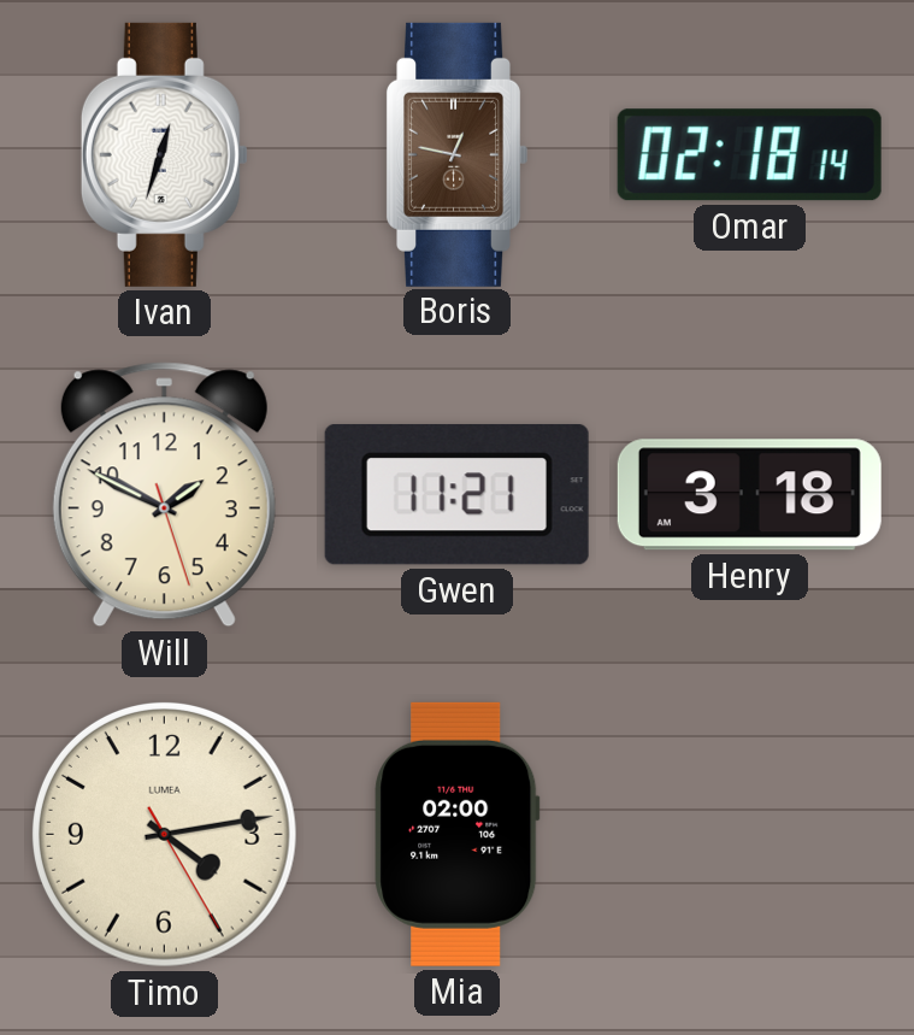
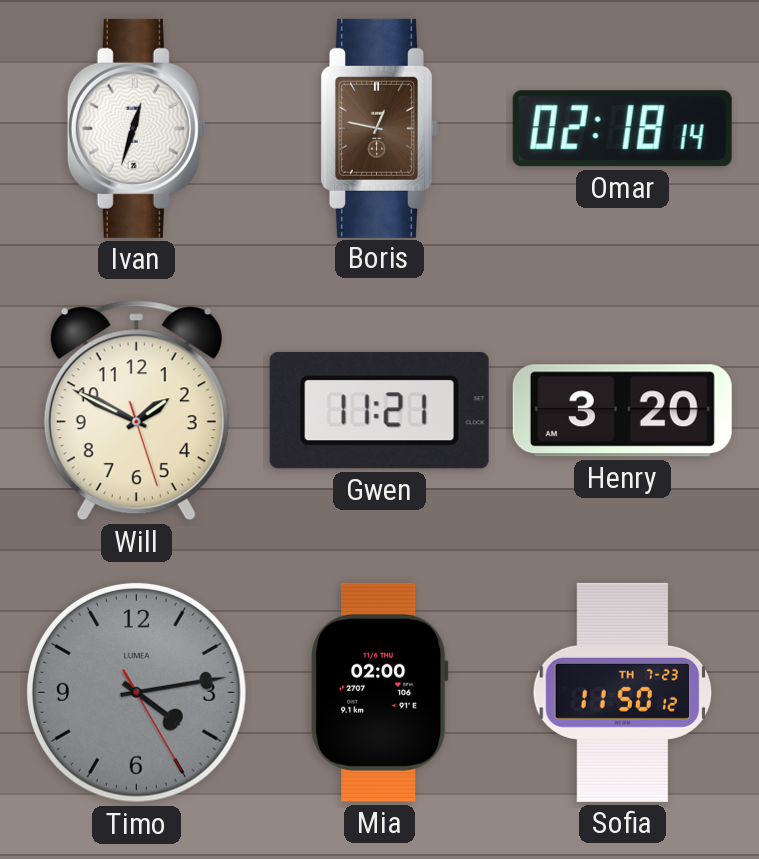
Henry: 3:18 -> 3:20
Timo dial: cream -> grey
Sofia: none -> 11:50
